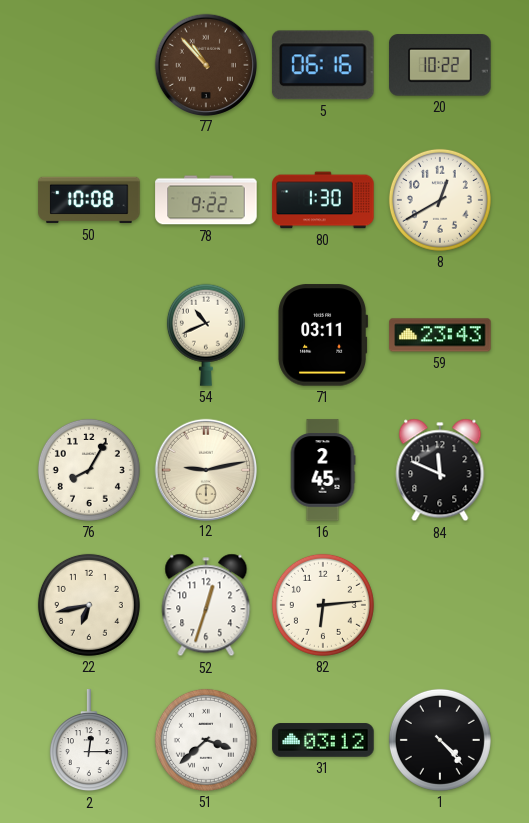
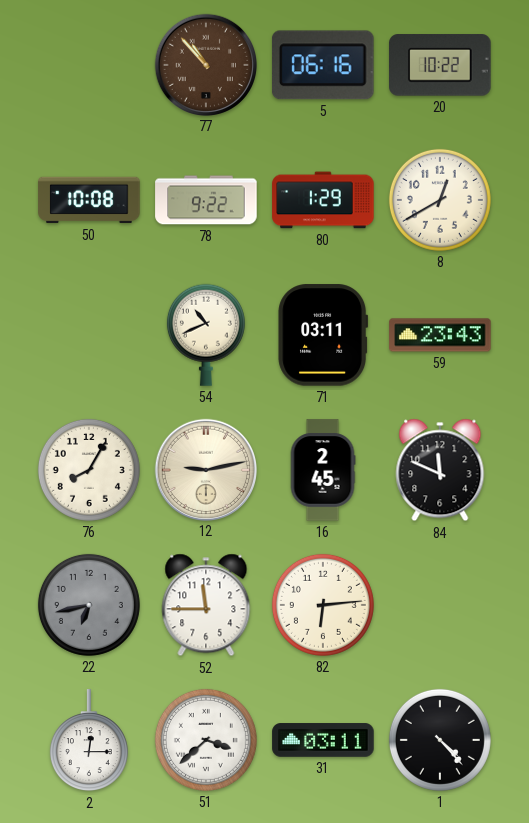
80: 1:30 -> 1:29
22 dial: cream -> grey
52: 12:33 -> 11:45
31: 03:12 -> 03:11
